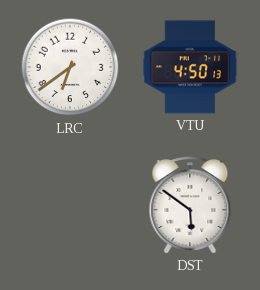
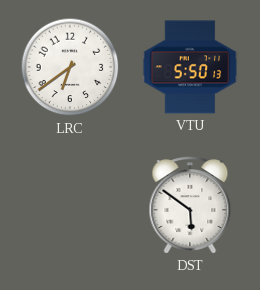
VTU: 4:50 -> 5:50
